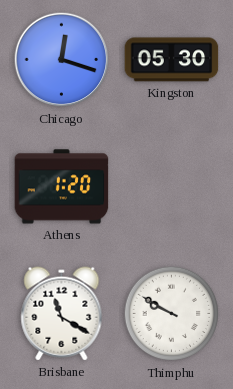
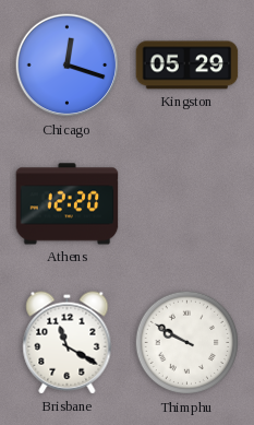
Kingston: 05:30 -> 05:29
Athens: 1:20 -> 12:20
